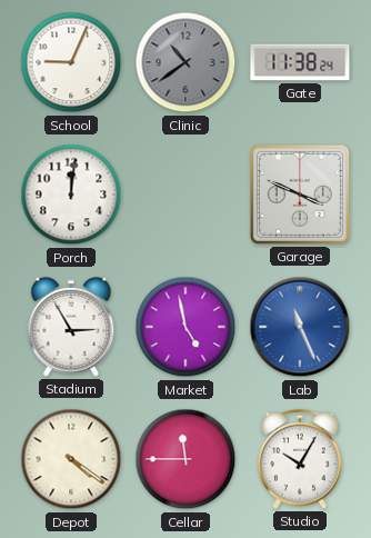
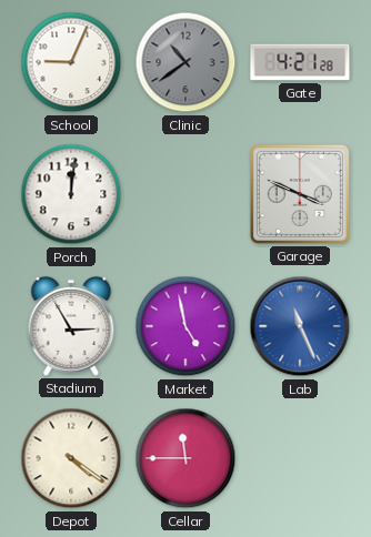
Gate: 11:38 -> 4:21
Studio: 10:05 -> none
